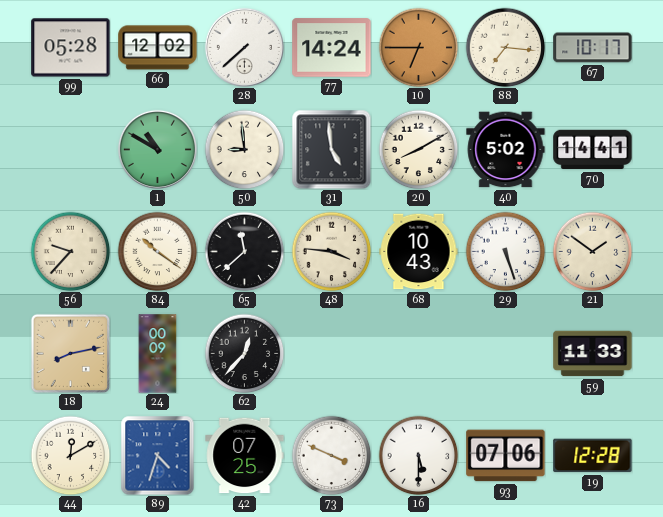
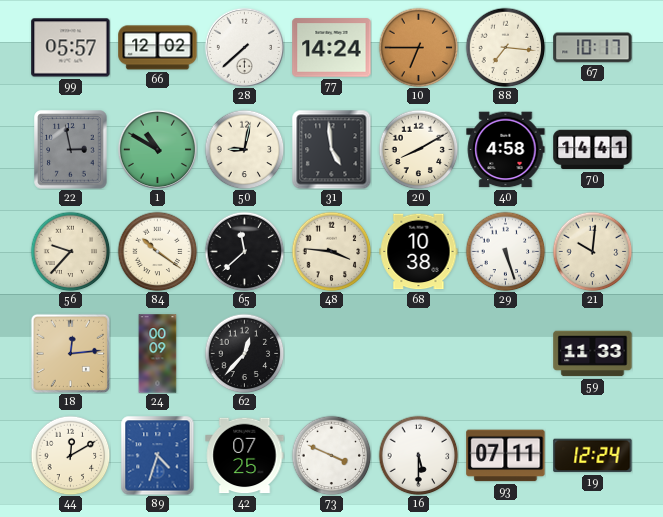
99: 05:28 -> 05:57
22: none -> 2:58
50: 8:59 -> 9:02
40: 5:02 -> 4:58
68: 10:43 -> 10:38
21: 1:51 -> 10:01
18: 8:13 -> 12:14
93: 07:06 -> 07:11
19: 12:28 -> 12:24
